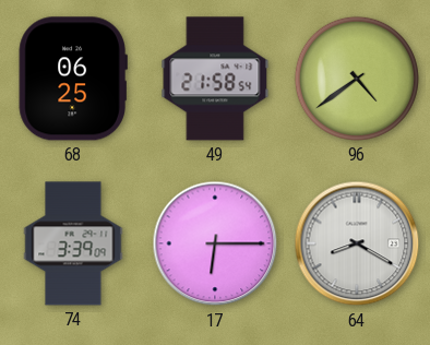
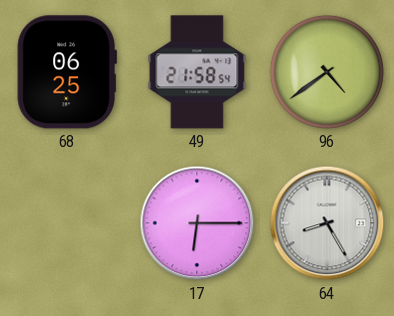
74: 3:39 -> none
64: 8:20 -> 8:25
